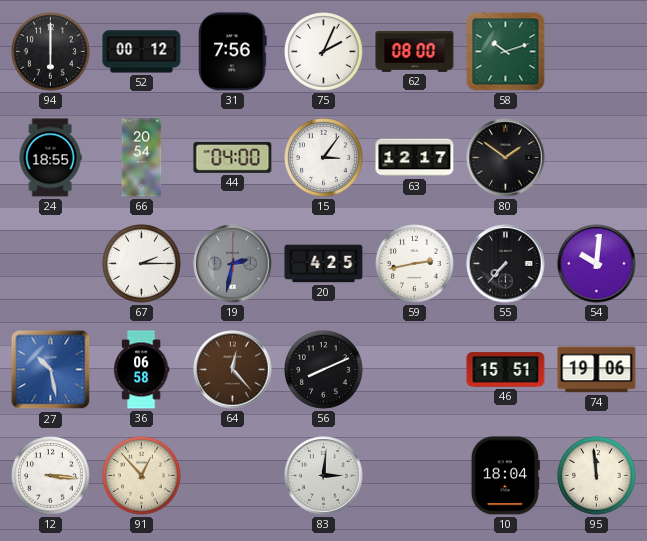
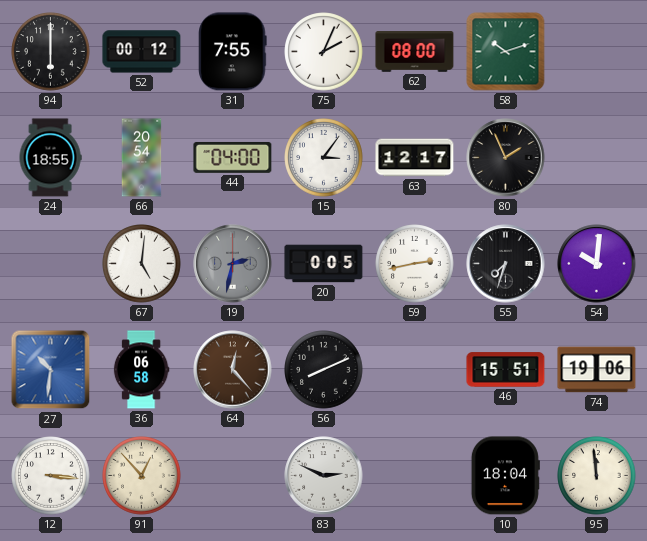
31: 7:56 -> 7:55
80: 1:51 -> 1:56
67: 2:15 -> 5:01
20: 4:25 -> 0:05
55: 7:37 -> 7:33
27: 10:28 -> 10:31
83: 3:01 -> 2:49
